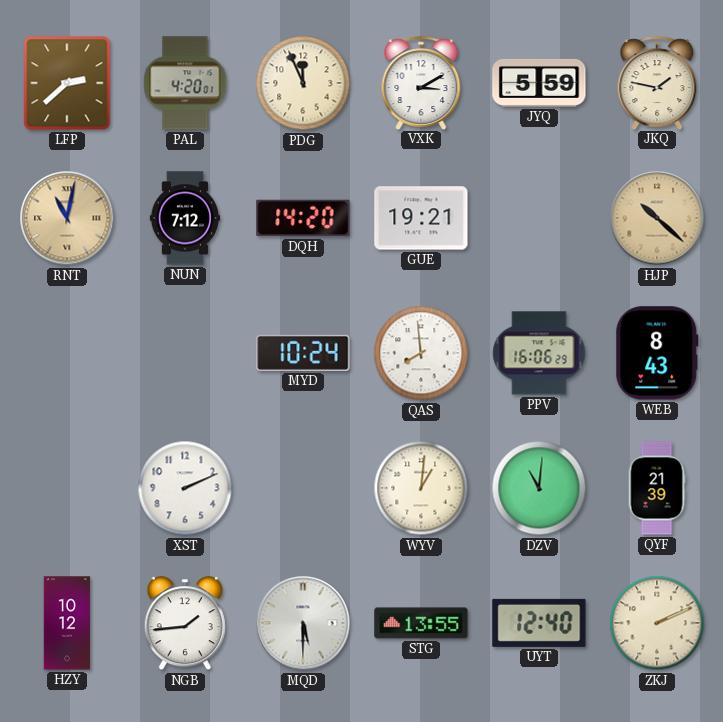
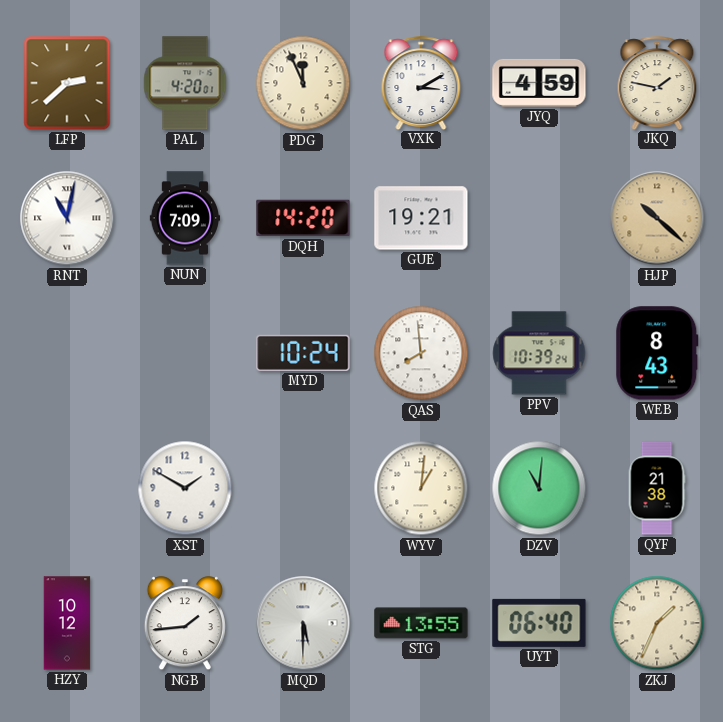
JYQ: 5:59 -> 4:59
RNT dial: champagne -> white
NUN: 7:12 -> 7:09
PPV: 16:06 -> 10:39
XST: 2:11 -> 1:50
QYF: 21:39 -> 21:38
UYT: 12:40 -> 06:40
ZKJ: 2:11 -> 1:34
